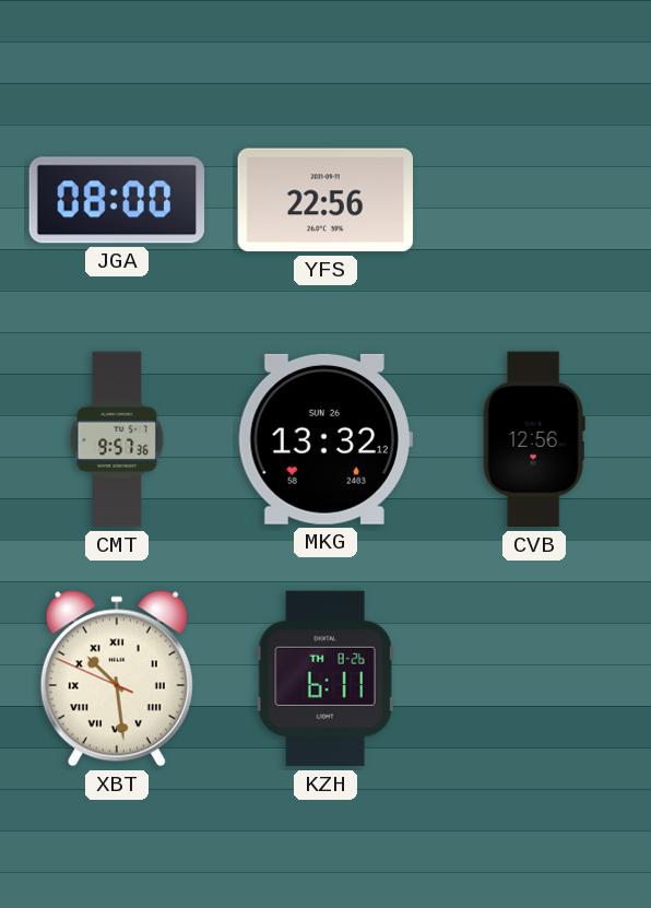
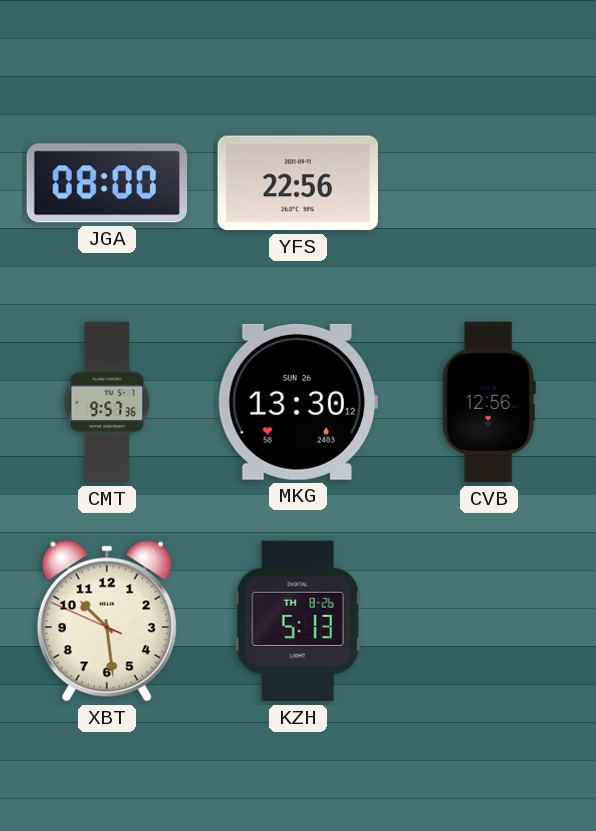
MKG: 13:32 -> 13:30
XBT numerals: Roman -> Arabic
KZH: 6:11 -> 5:13
